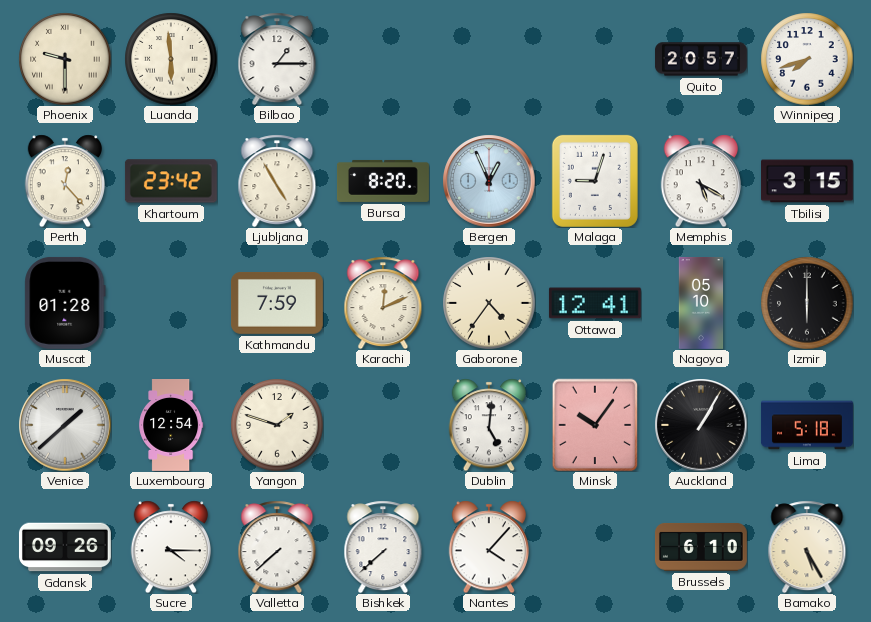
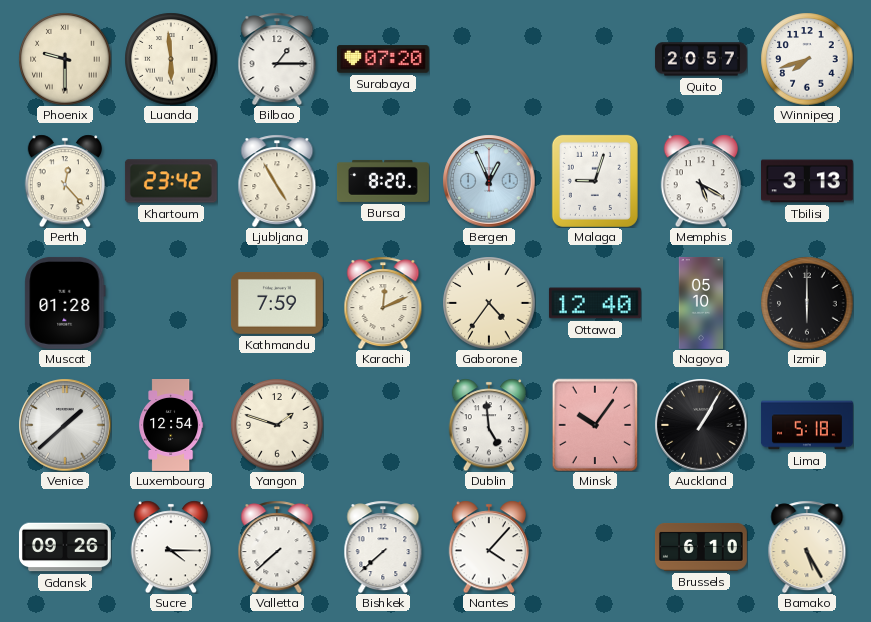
Surabaya: none -> 07:20
Tbilisi: 3:15 -> 3:13
Ottawa: 12:41 -> 12:40
Dublin: 5:01 -> 4:59
